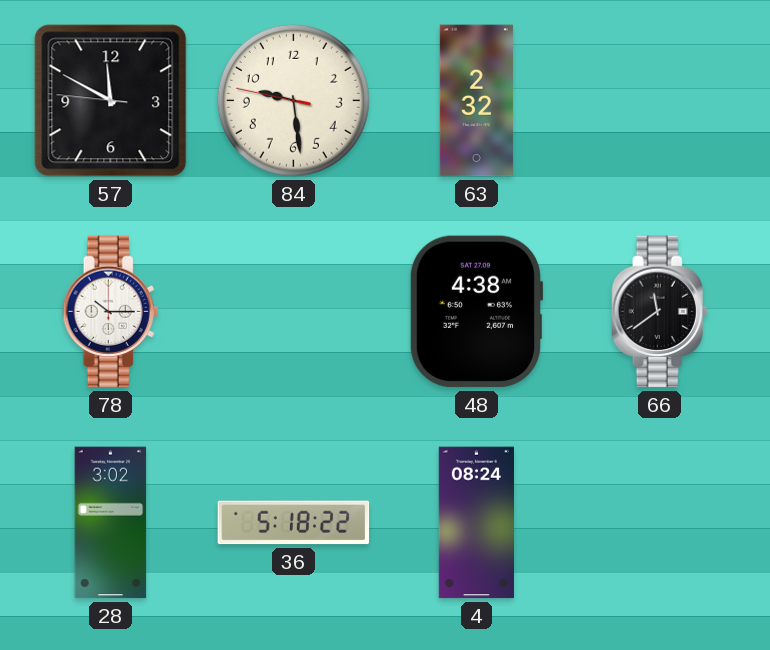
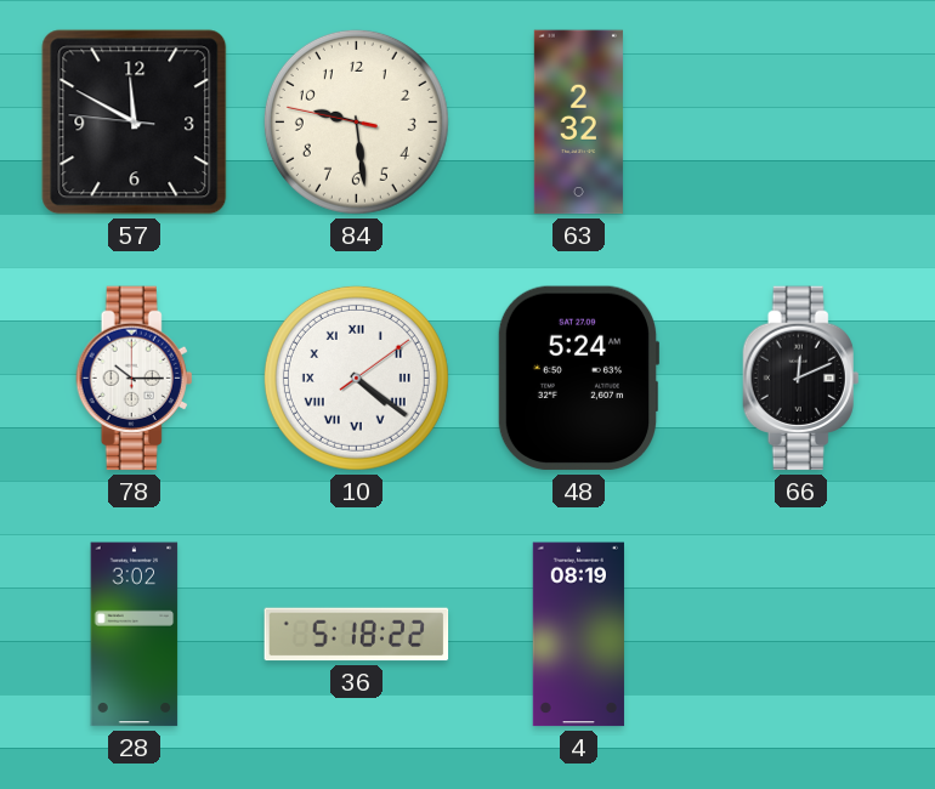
10: none -> 4:21
48: 4:38 -> 5:24
66: 11:39 -> 12:11
4: 08:24 -> 08:19
